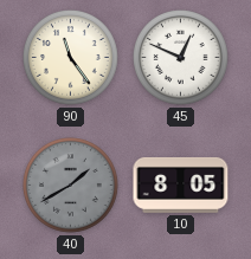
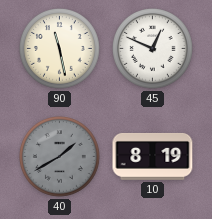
90: 11:24 -> 11:28
10: 8:05 -> 8:19
